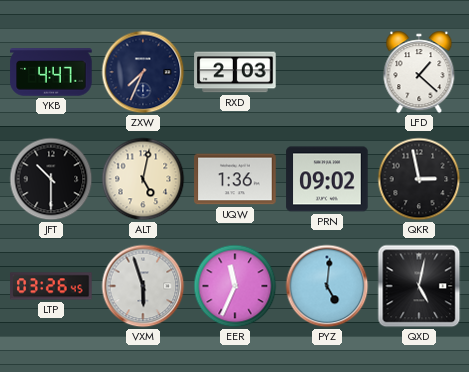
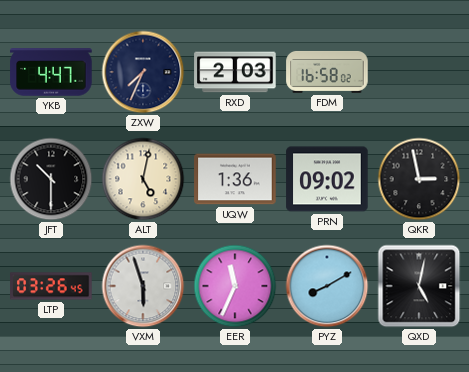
FDM: none -> 16:58
LFD: 1:22 -> none
PYZ: 5:01 -> 8:10
